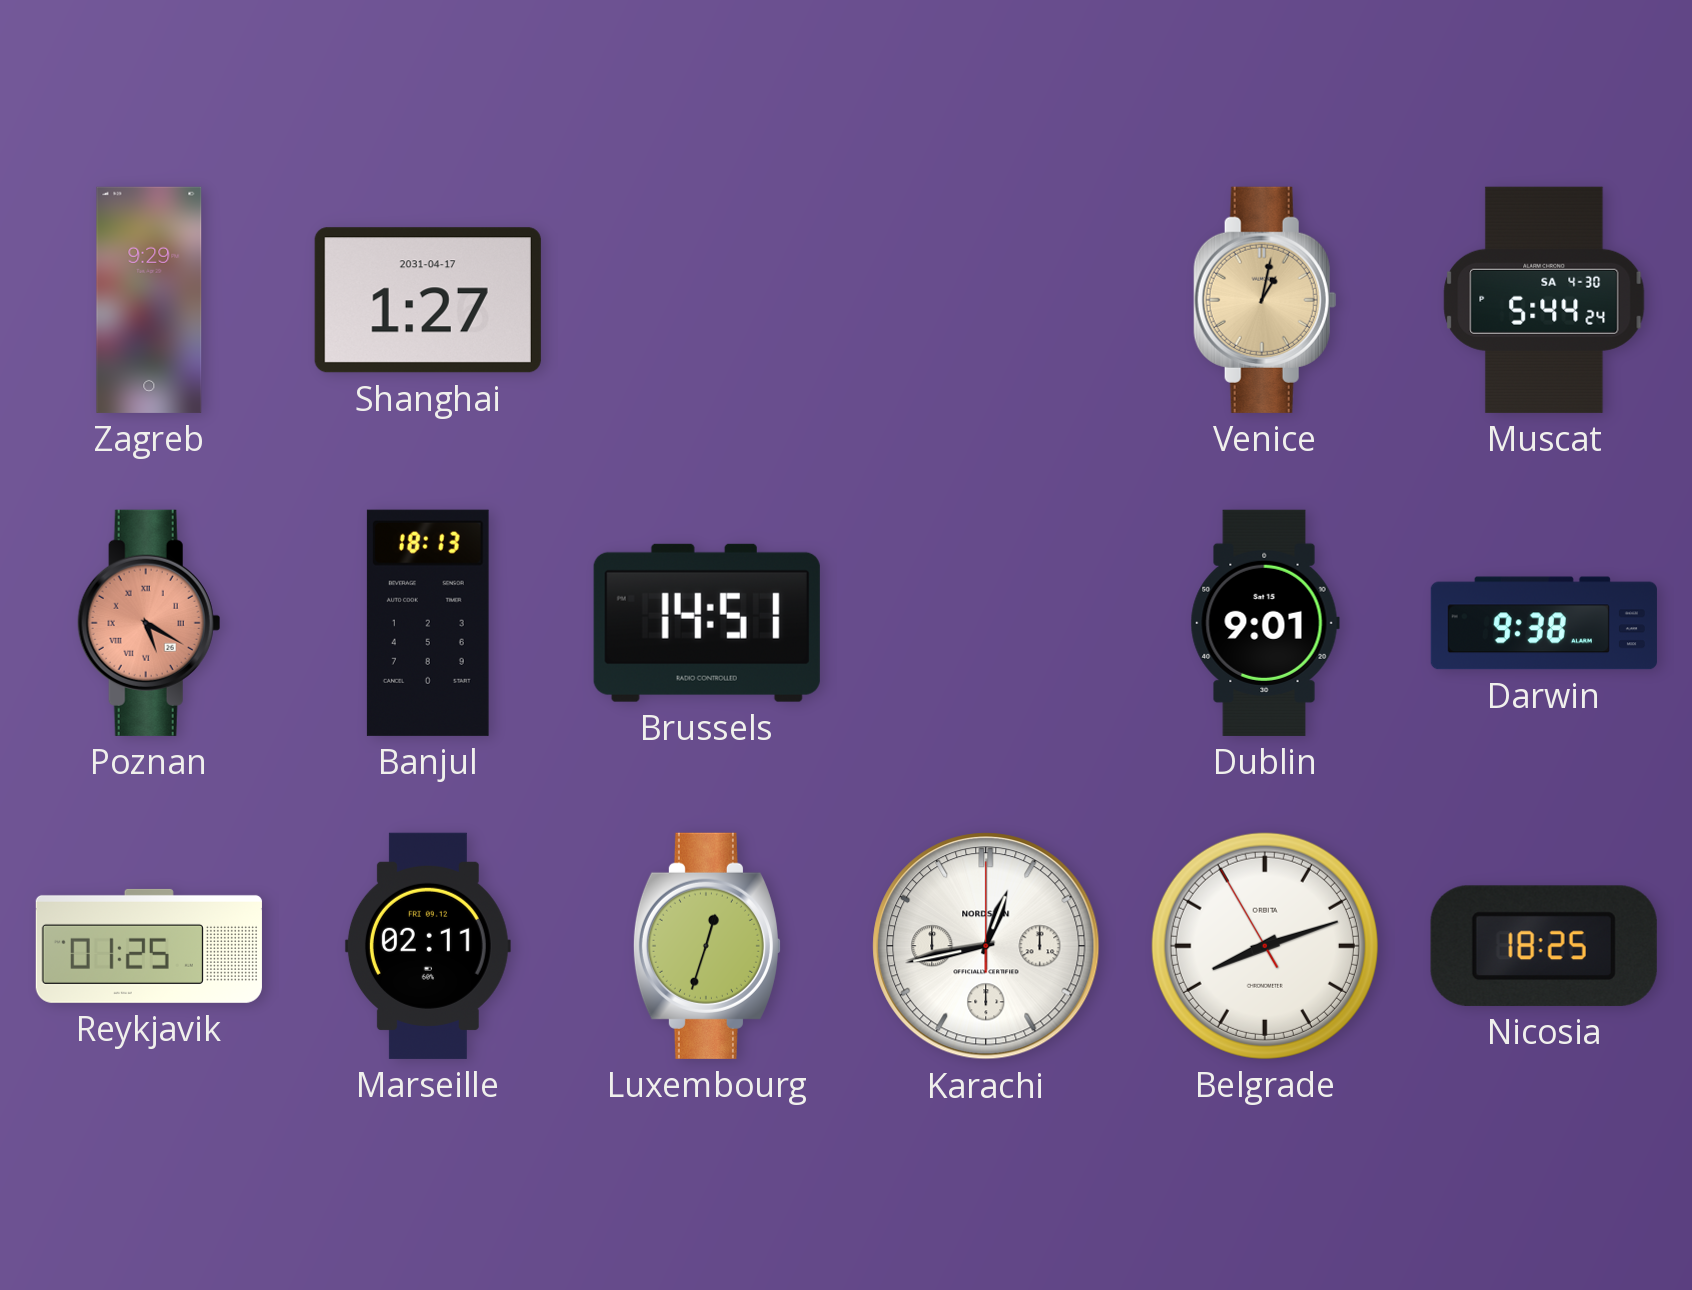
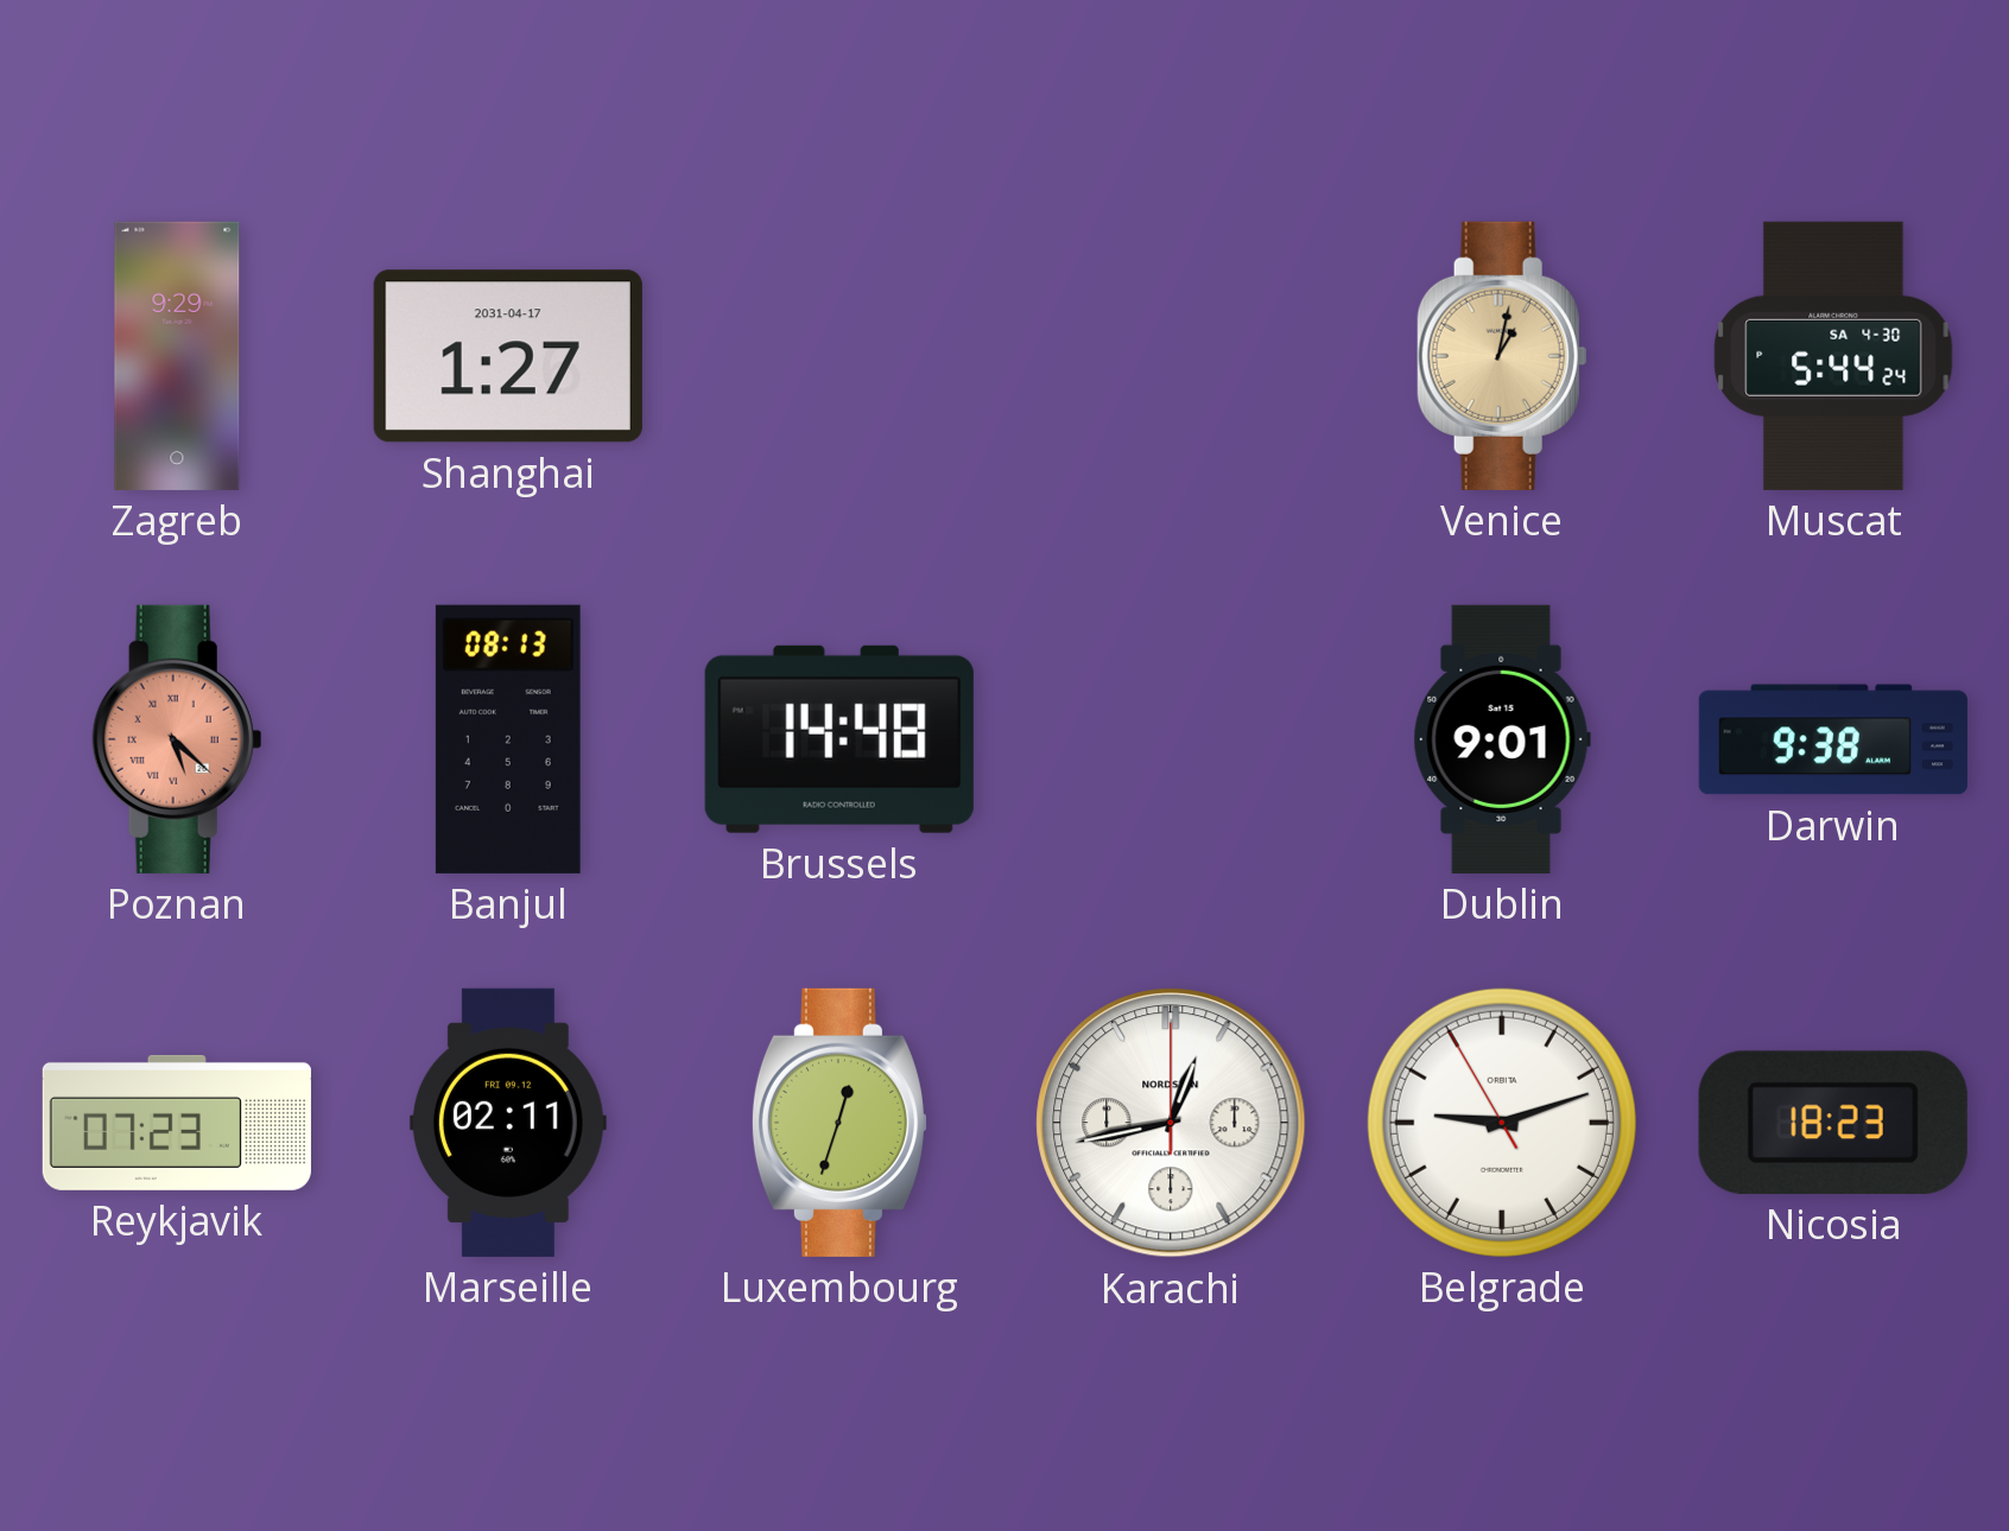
Poznan: 5:20 -> 5:22
Banjul: 18:13 -> 08:13
Brussels: 14:51 -> 14:48
Reykjavik: 01:25 -> 07:23
Belgrade: 8:11 -> 9:11
Nicosia: 18:25 -> 18:23
